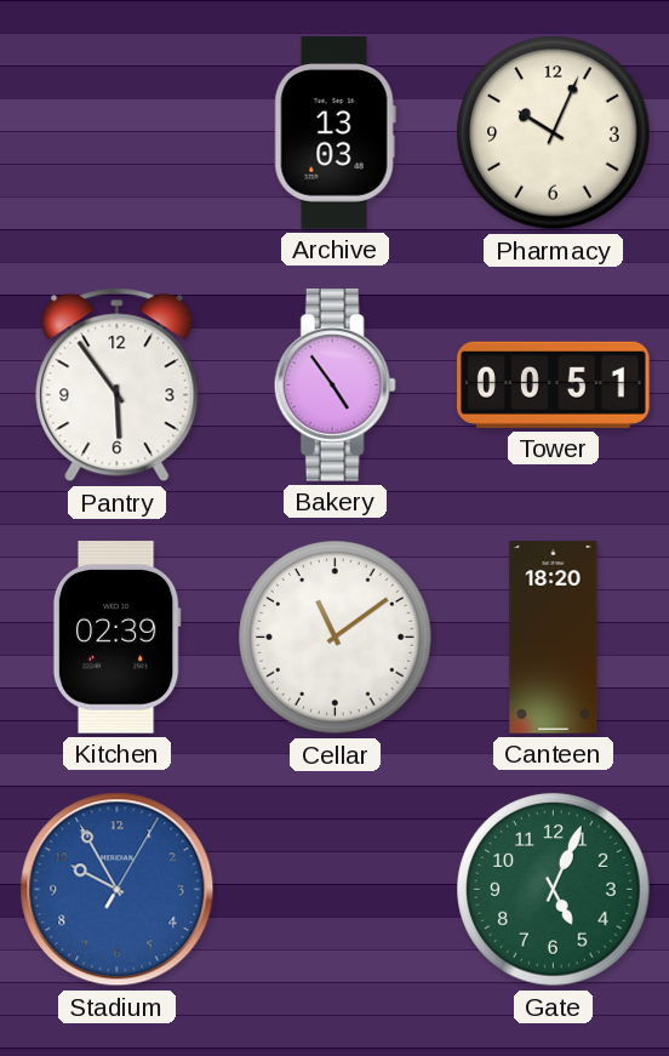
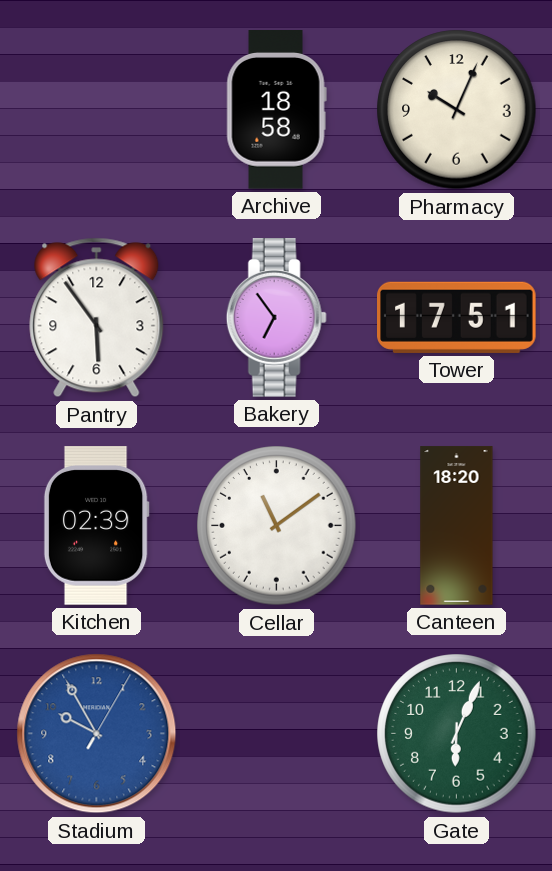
Archive: 13:03 -> 18:58
Bakery: 4:54 -> 6:54
Tower: 00:51 -> 17:51
Gate: 5:04 -> 6:04
